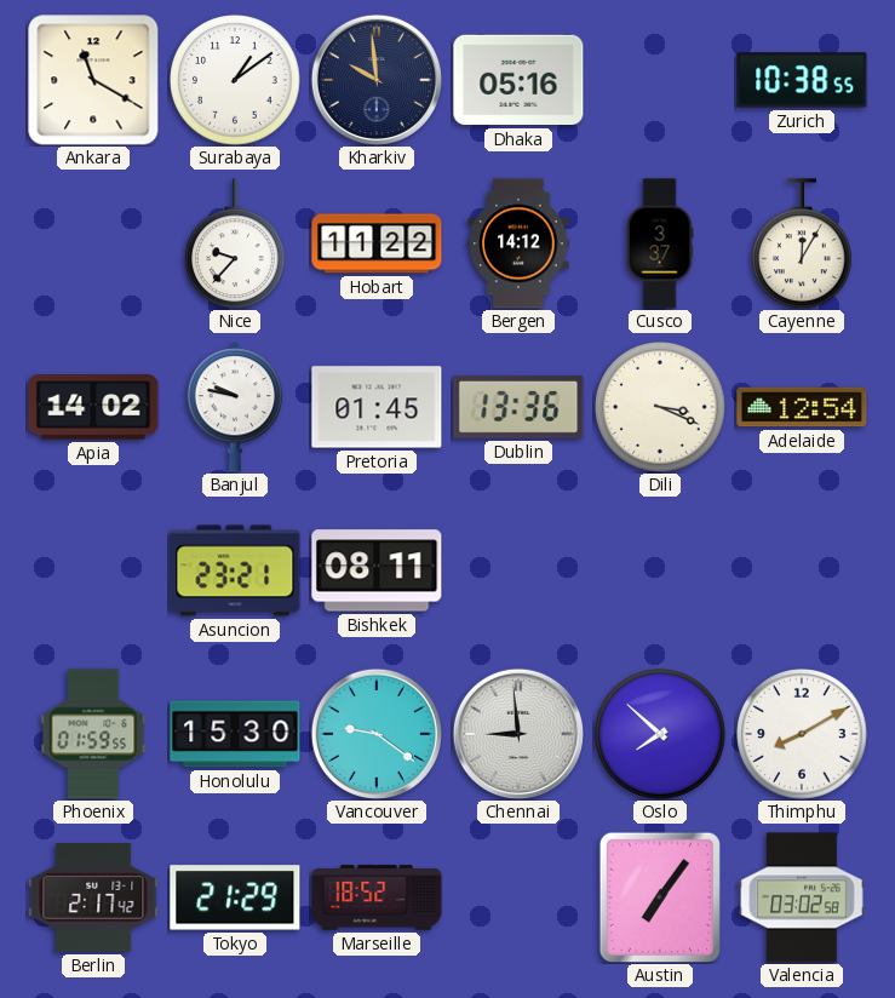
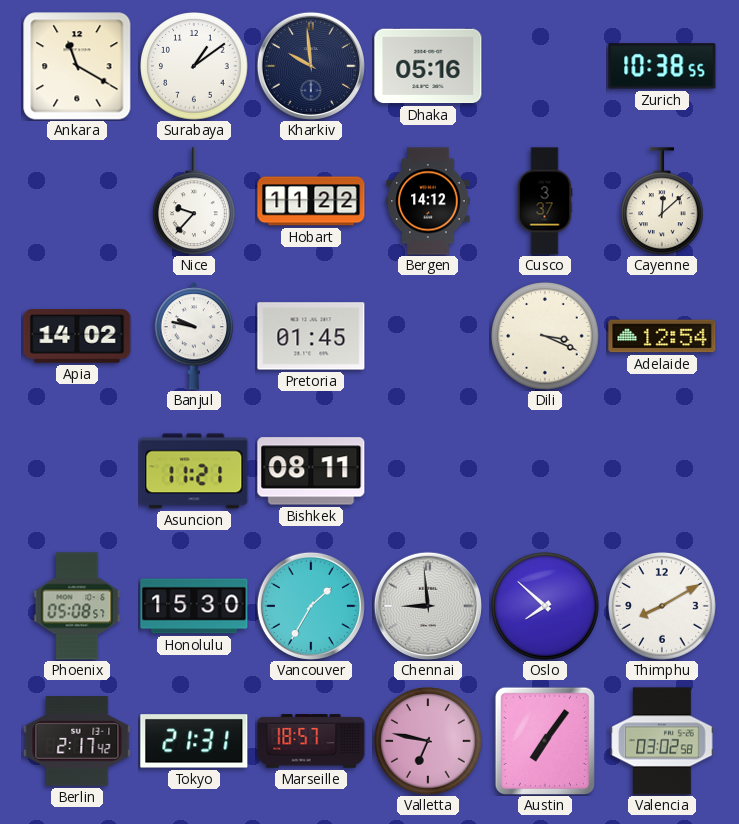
Cayenne: 12:05 -> 12:08
Dublin: 13:36 -> none
Asuncion: 23:21 -> 11:21
Phoenix: 01:59 -> 05:08
Vancouver: 9:21 -> 1:35
Tokyo: 21:29 -> 21:31
Marseille: 18:52 -> 18:57
Valletta: none -> 6:47
